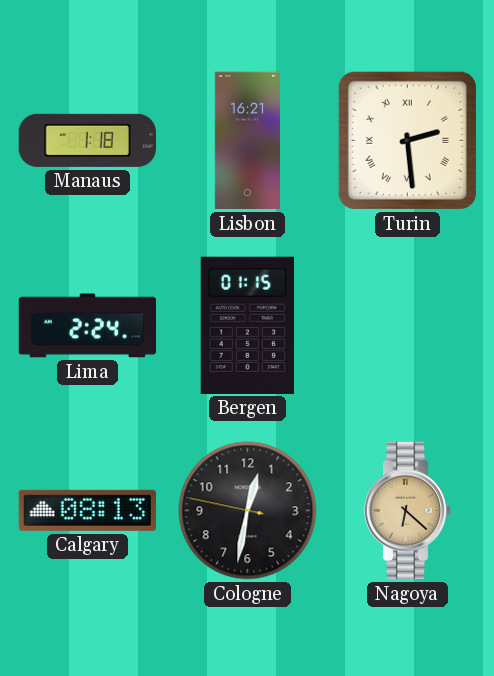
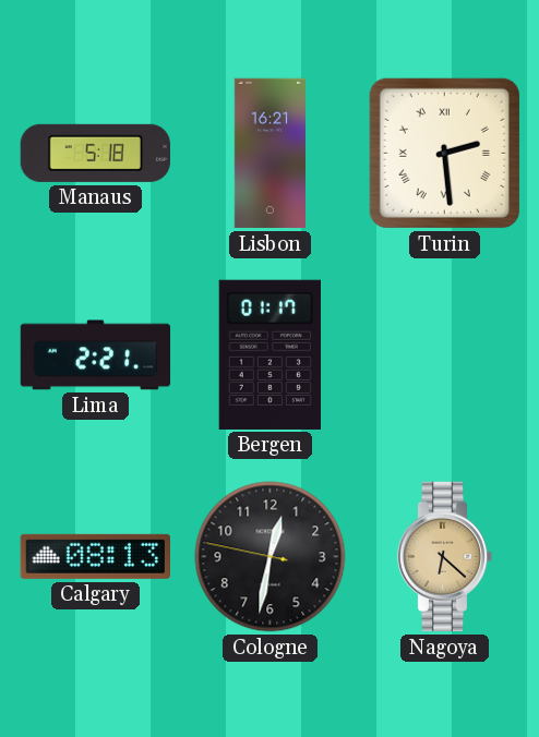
Manaus: 1:18 -> 5:18
Lima: 2:24 -> 2:21
Bergen: 01:15 -> 01:17
